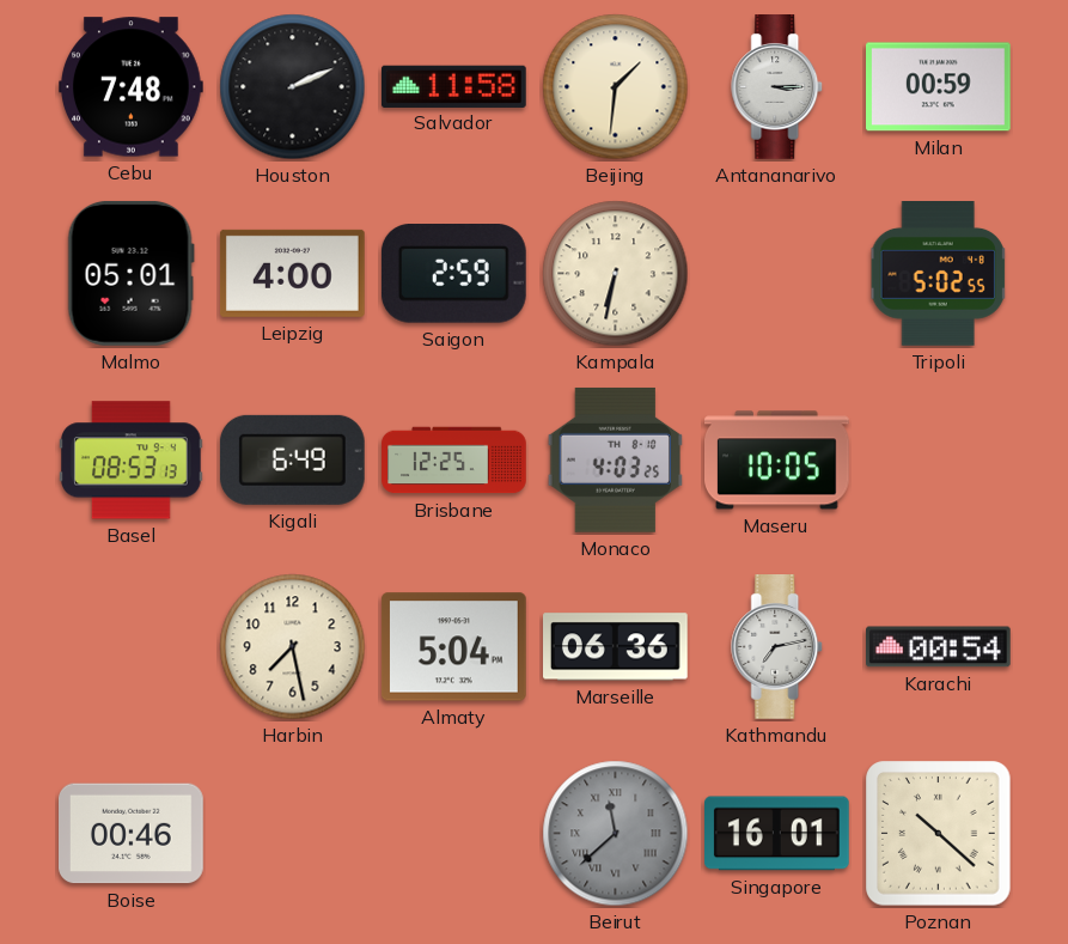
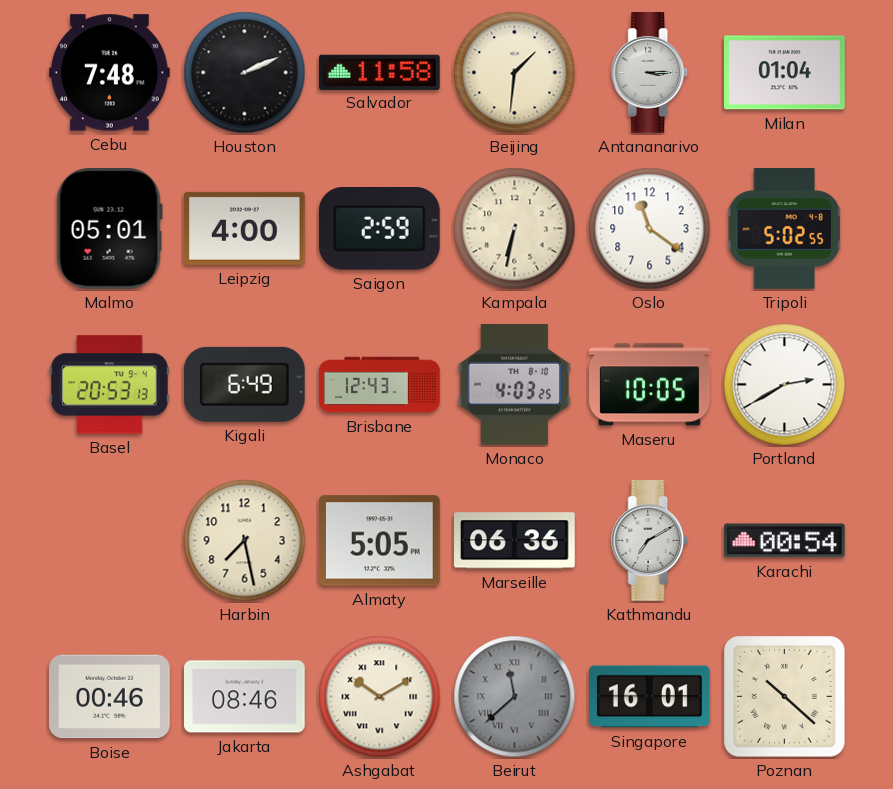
Milan: 00:59 -> 01:04
Oslo: none -> 11:21
Basel: 08:53 -> 20:53
Brisbane: 12:25 -> 12:43
Portland: none -> 2:40
Almaty: 5:04 -> 5:05
Kathmandu: 7:13 -> 7:10
Jakarta: none -> 08:46
Ashgabat: none -> 10:10
